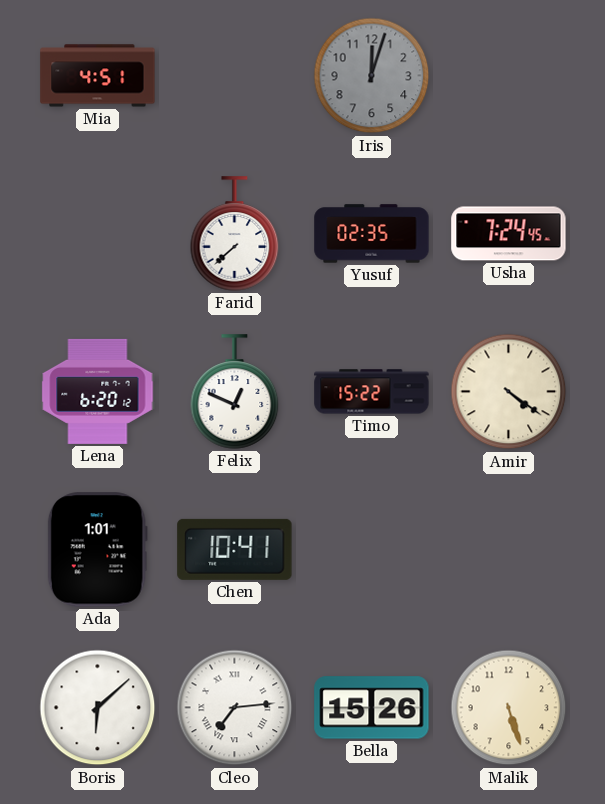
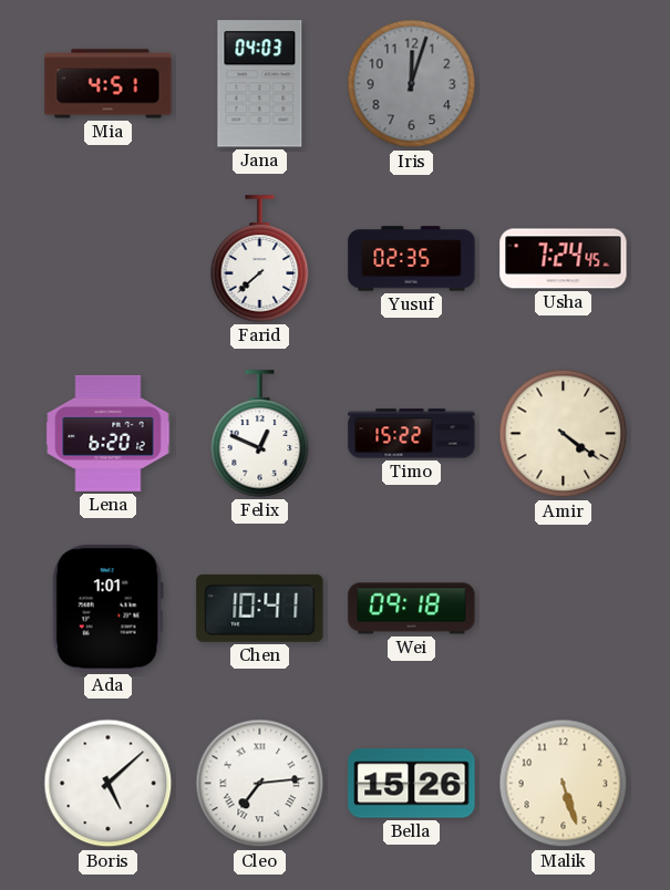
Jana: none -> 04:03
Wei: none -> 09:18
Boris: 6:08 -> 5:08
